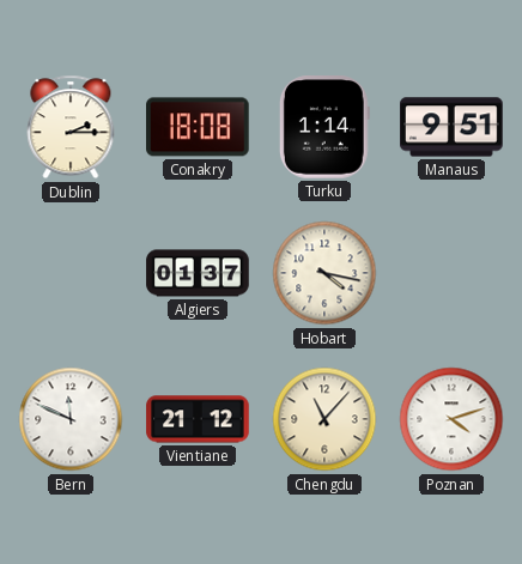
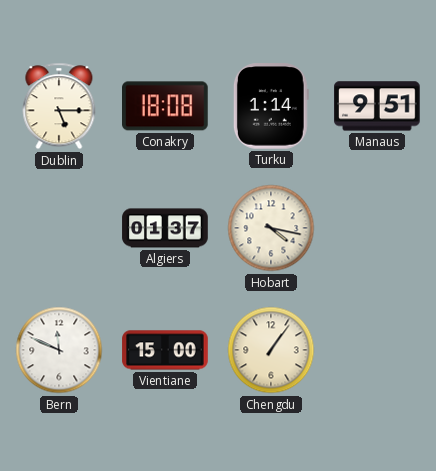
Dublin: 2:15 -> 5:15
Vientiane: 21:12 -> 15:00
Chengdu: 11:07 -> 1:06
Poznan: 4:12 -> none
